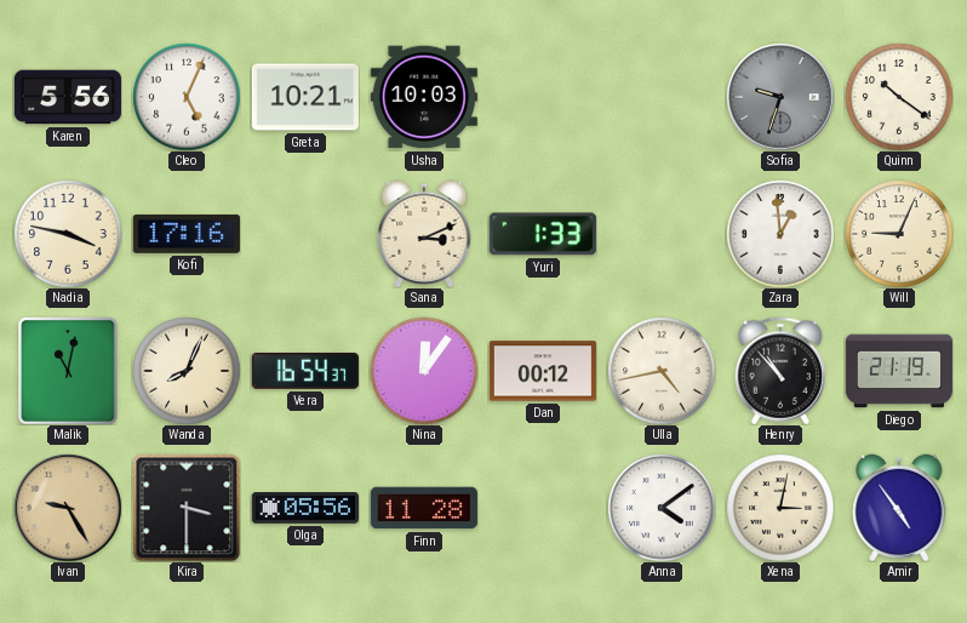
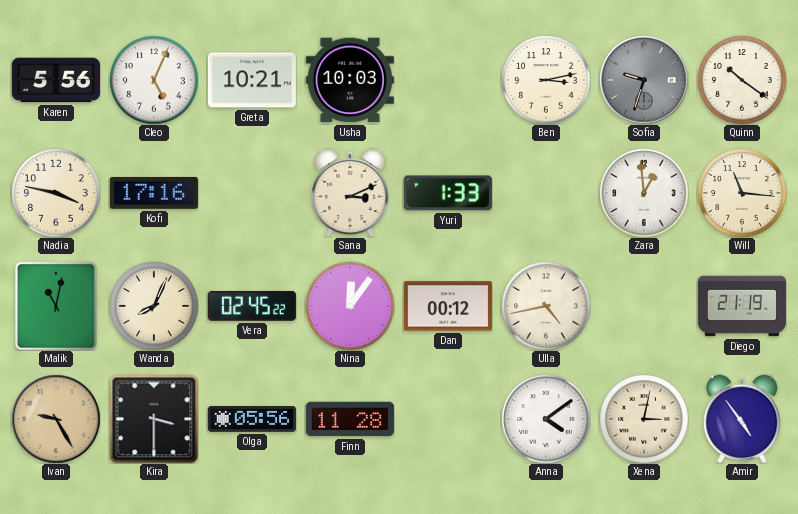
Ben: none -> 3:13
Will: 9:04 -> 11:16
Vera: 16:54 -> 02:45
Henry: 10:53 -> none
